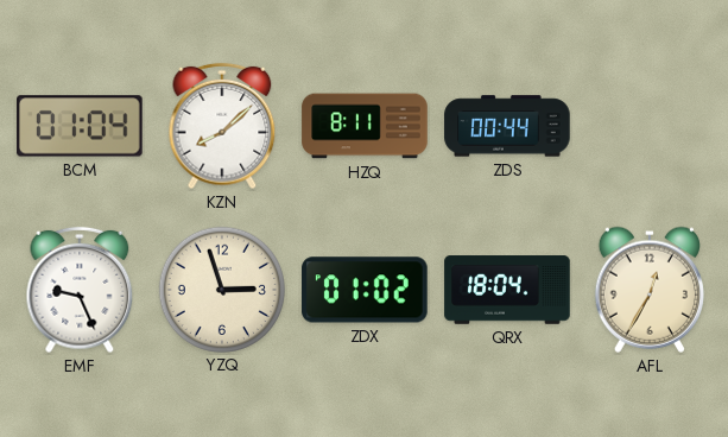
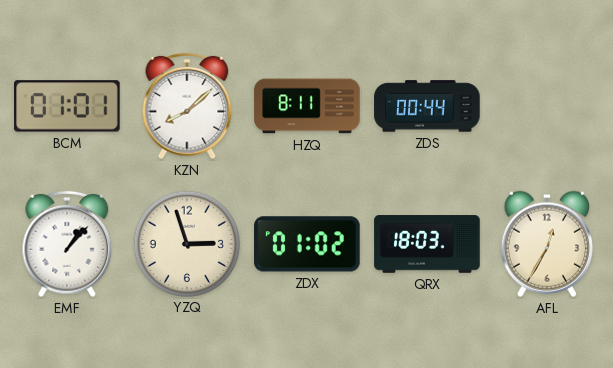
BCM: 01:04 -> 01:01
EMF: 9:26 -> 1:07
QRX: 18:04 -> 18:03
